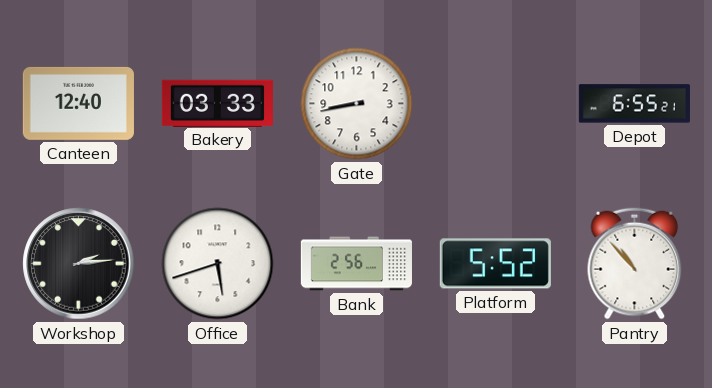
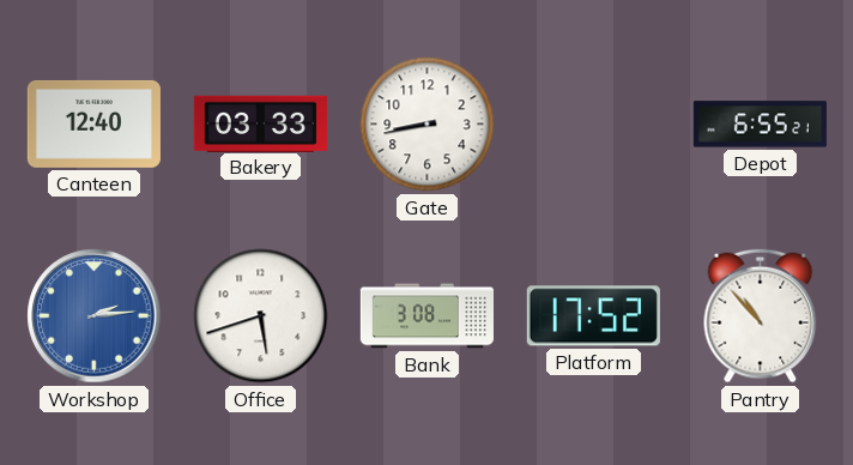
Workshop dial: black -> blue
Bank: 2:56 -> 3:08
Platform: 5:52 -> 17:52
